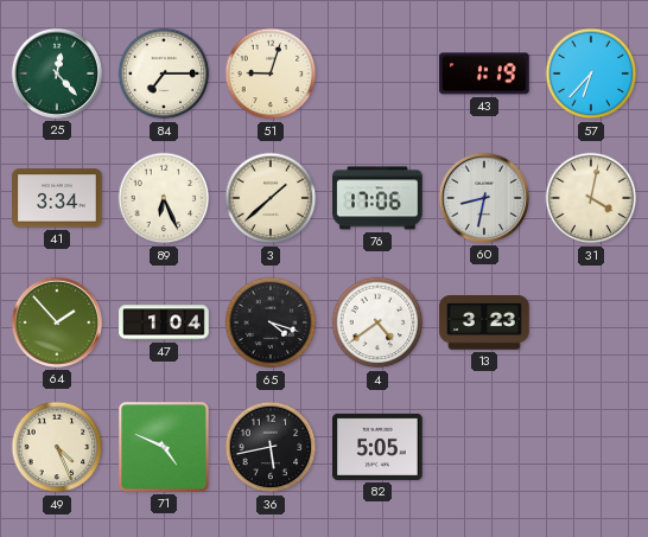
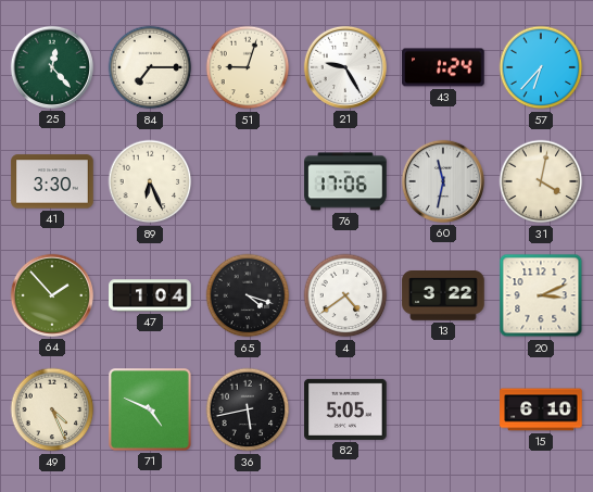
21: none -> 9:25
43: 1:19 -> 1:24
41: 3:34 -> 3:30
3: 1:38 -> none
60: 8:32 -> 11:32
13: 3:23 -> 3:22
20: none -> 3:11
15: none -> 6:10
